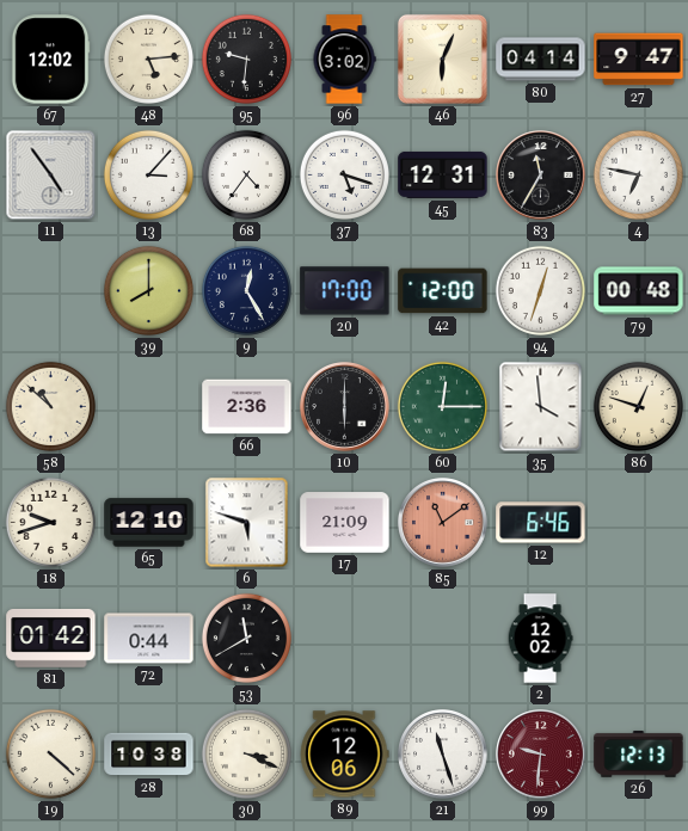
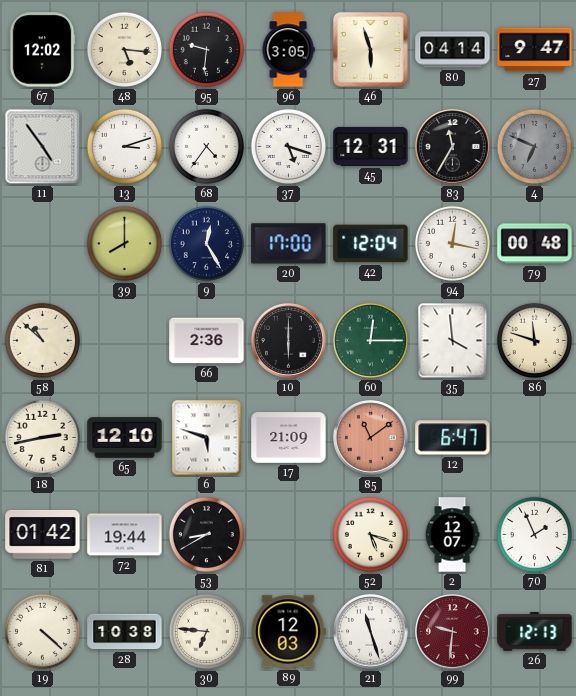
48: 5:14 -> 5:16
96: 3:02 -> 3:05
46: 6:04 -> 5:57
13: 3:07 -> 3:12
4: 6:47 -> 6:49
4 dial: white -> grey
42: 12:00 -> 12:04
94: 12:33 -> 12:17
86: 12:48 -> 11:48
18: 9:42 -> 2:43
12: 6:46 -> 6:47
72: 0:44 -> 19:44
53: 11:40 -> 8:40
52: none -> 5:18
2: 12:02 -> 12:07
70: none -> 1:56
30: 3:19 -> 6:46
89: 12:06 -> 12:03
